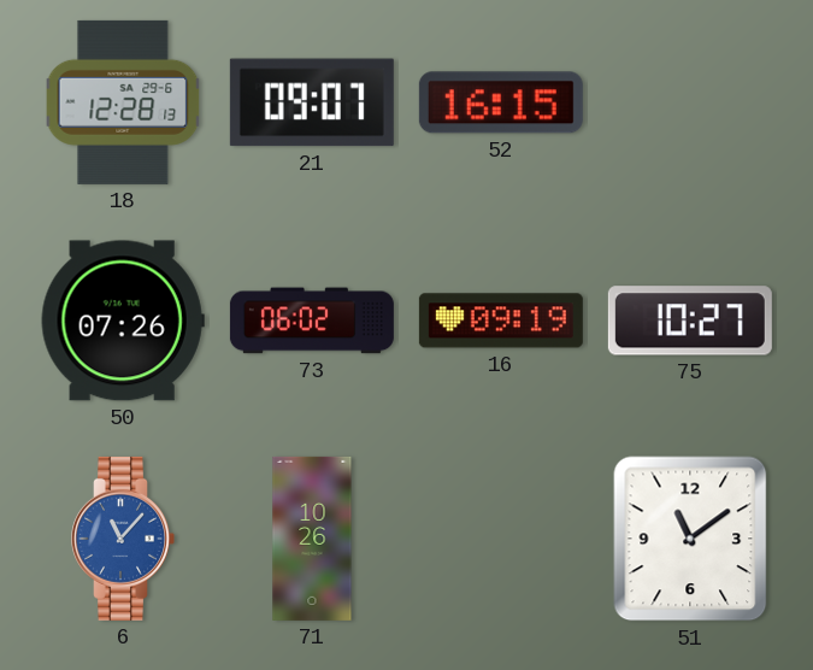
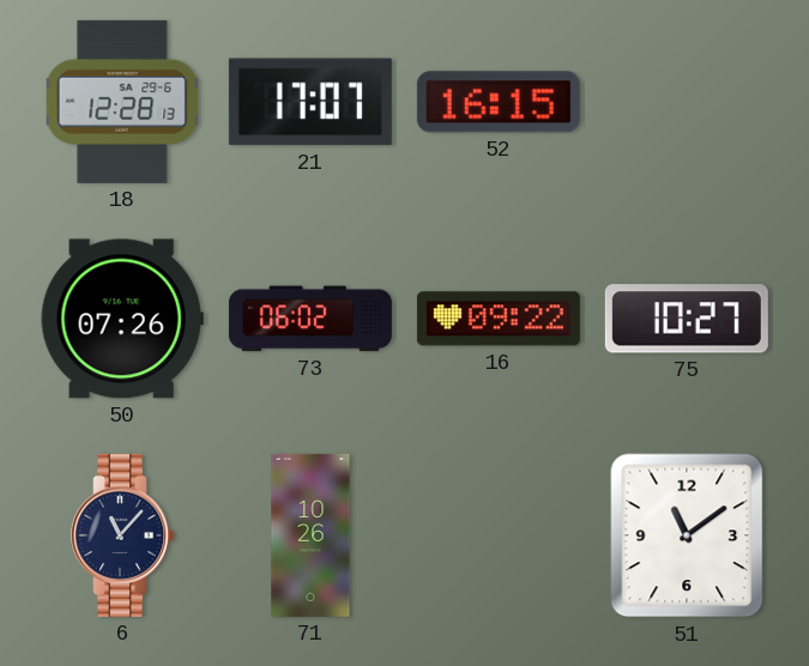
21: 09:07 -> 17:07
16: 09:19 -> 09:22
6 dial: blue -> navy
